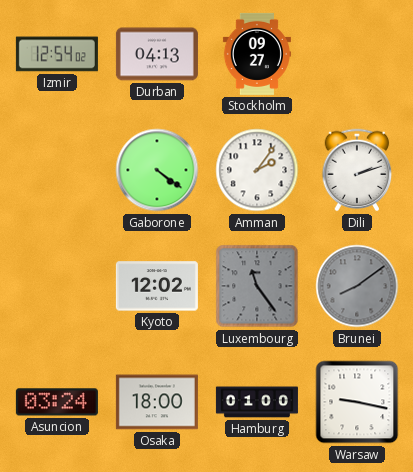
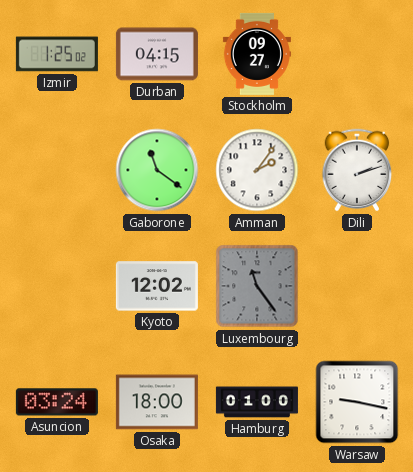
Izmir: 12:54 -> 1:25
Durban: 04:13 -> 04:15
Gaborone: 4:21 -> 11:21
Brunei: 8:09 -> none
